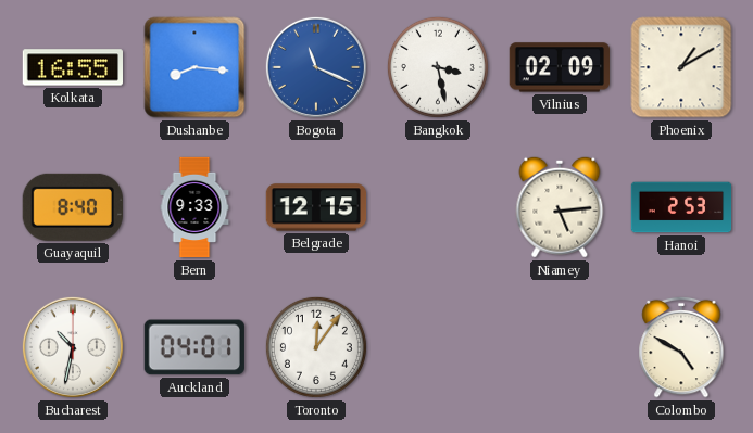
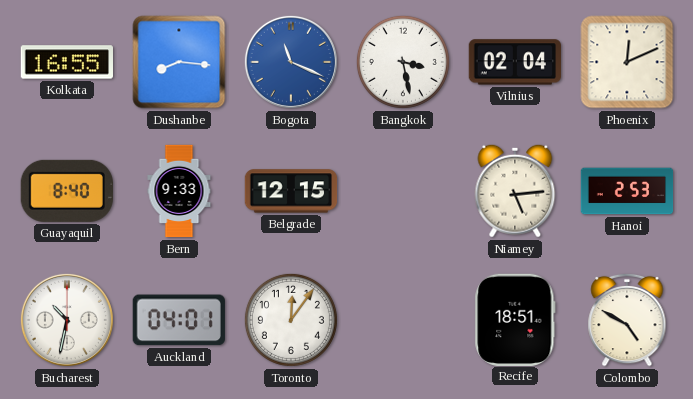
Vilnius: 02:09 -> 02:04
Phoenix: 1:10 -> 12:11
Recife: none -> 18:51
